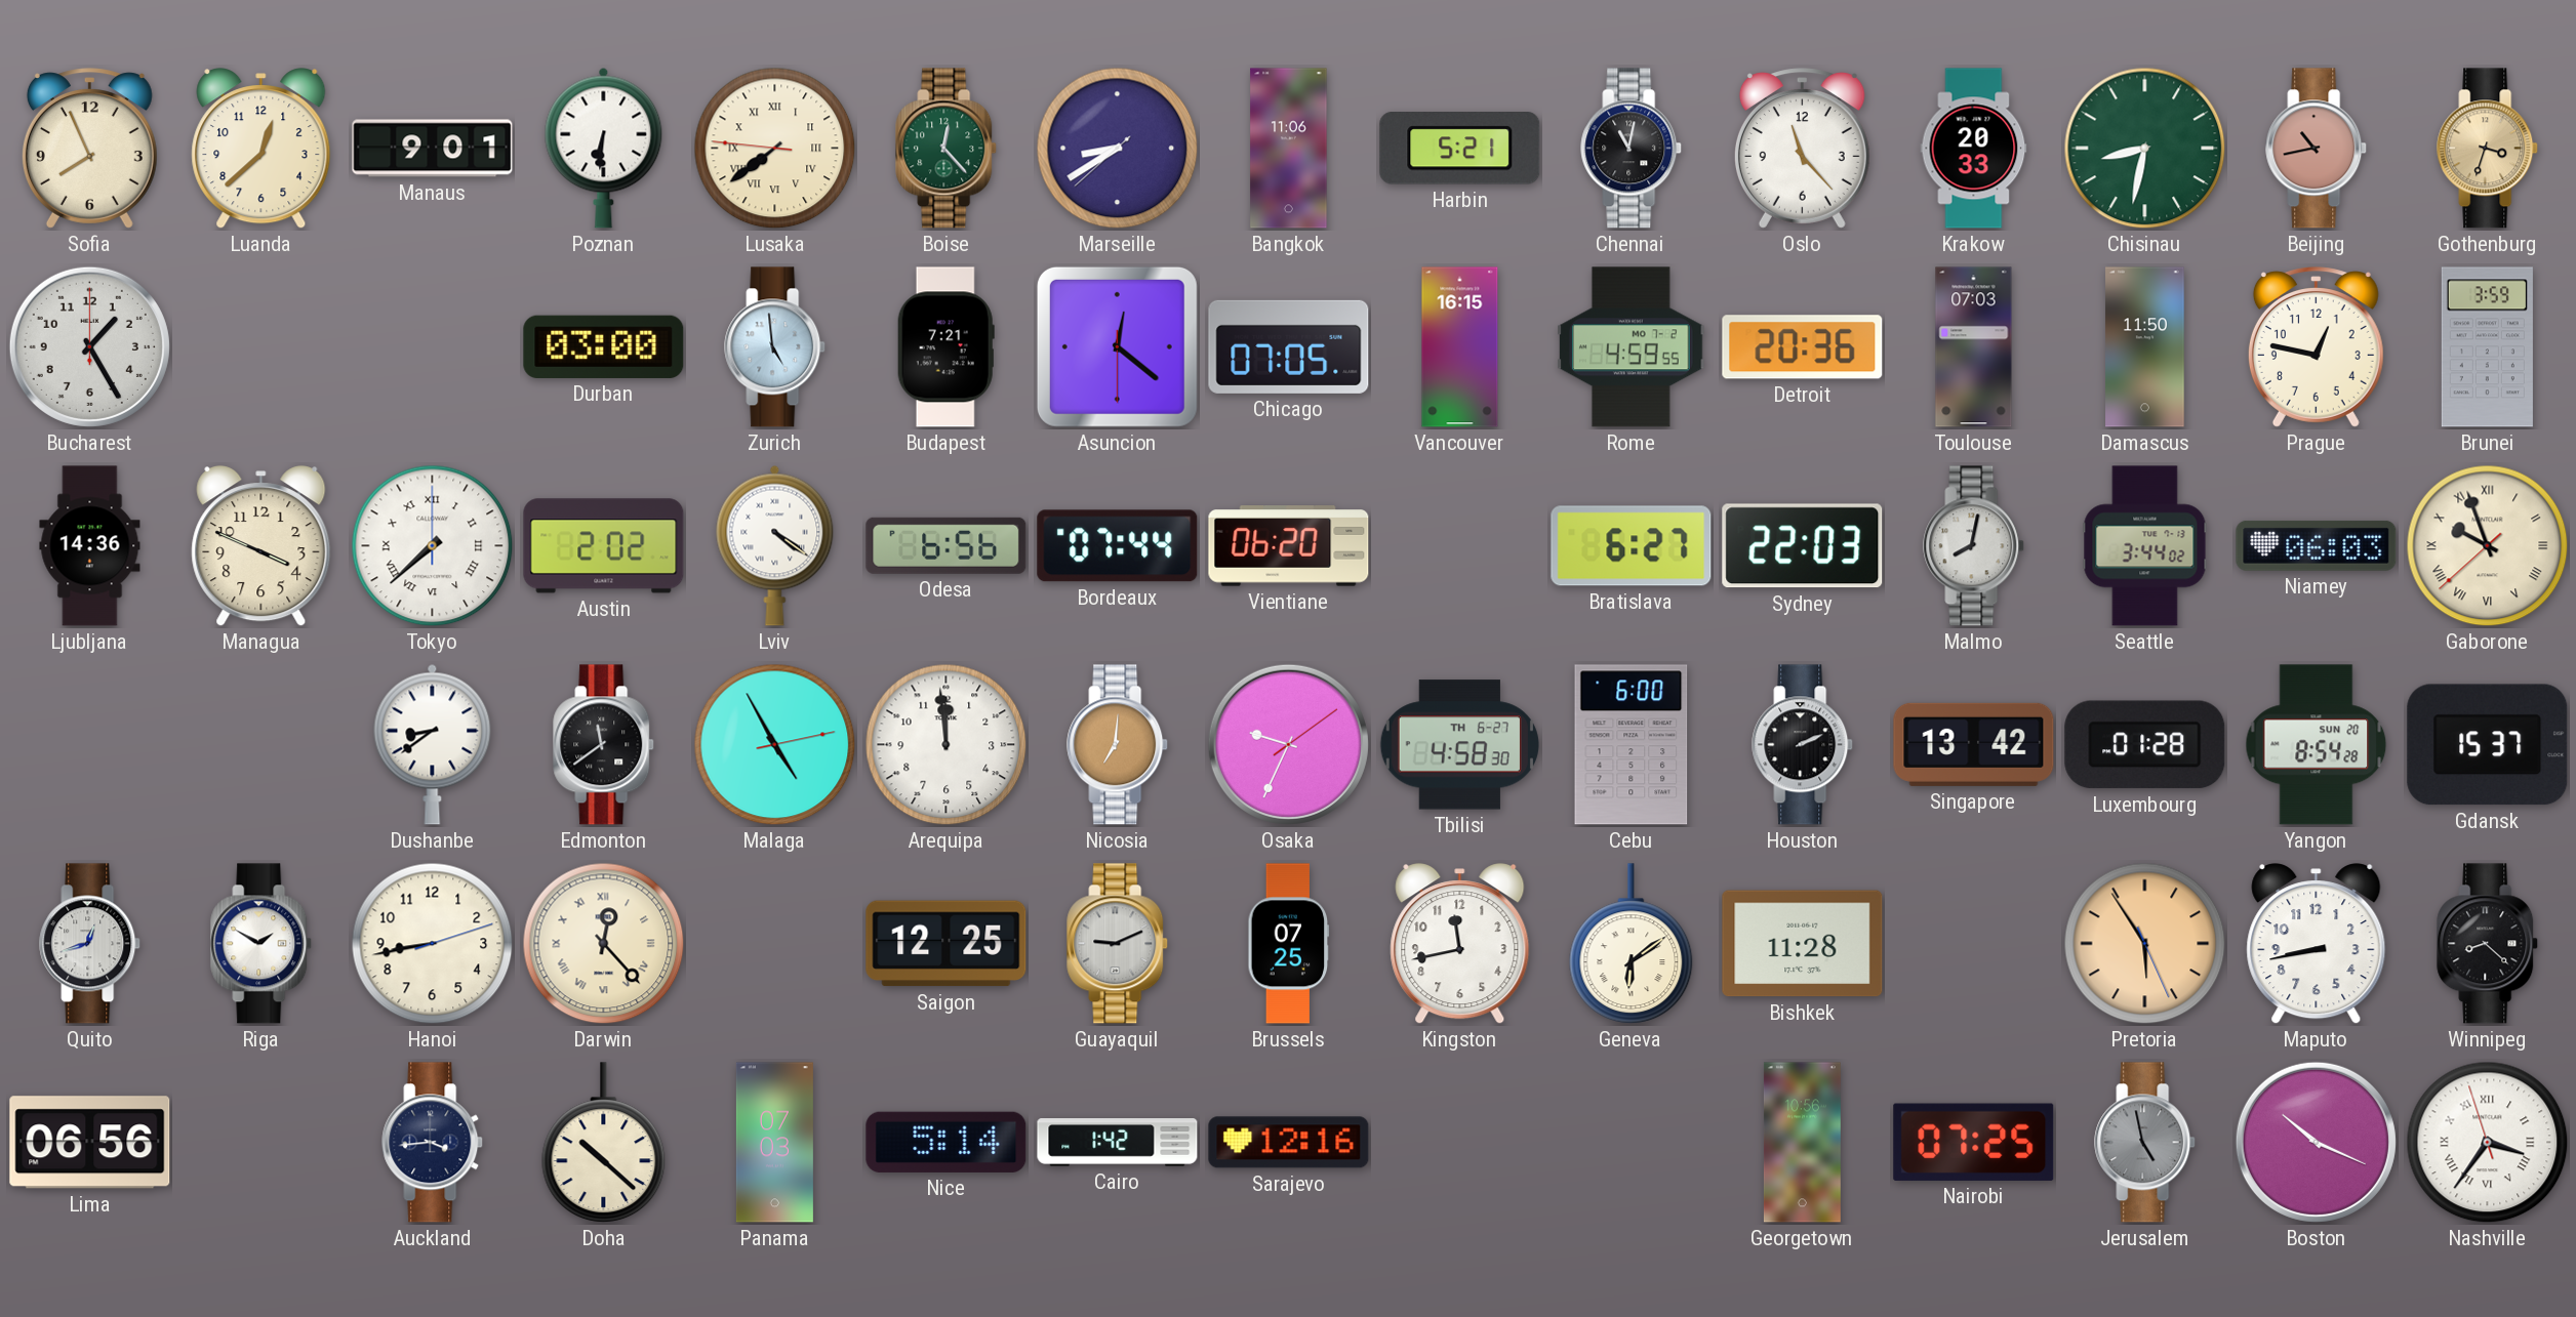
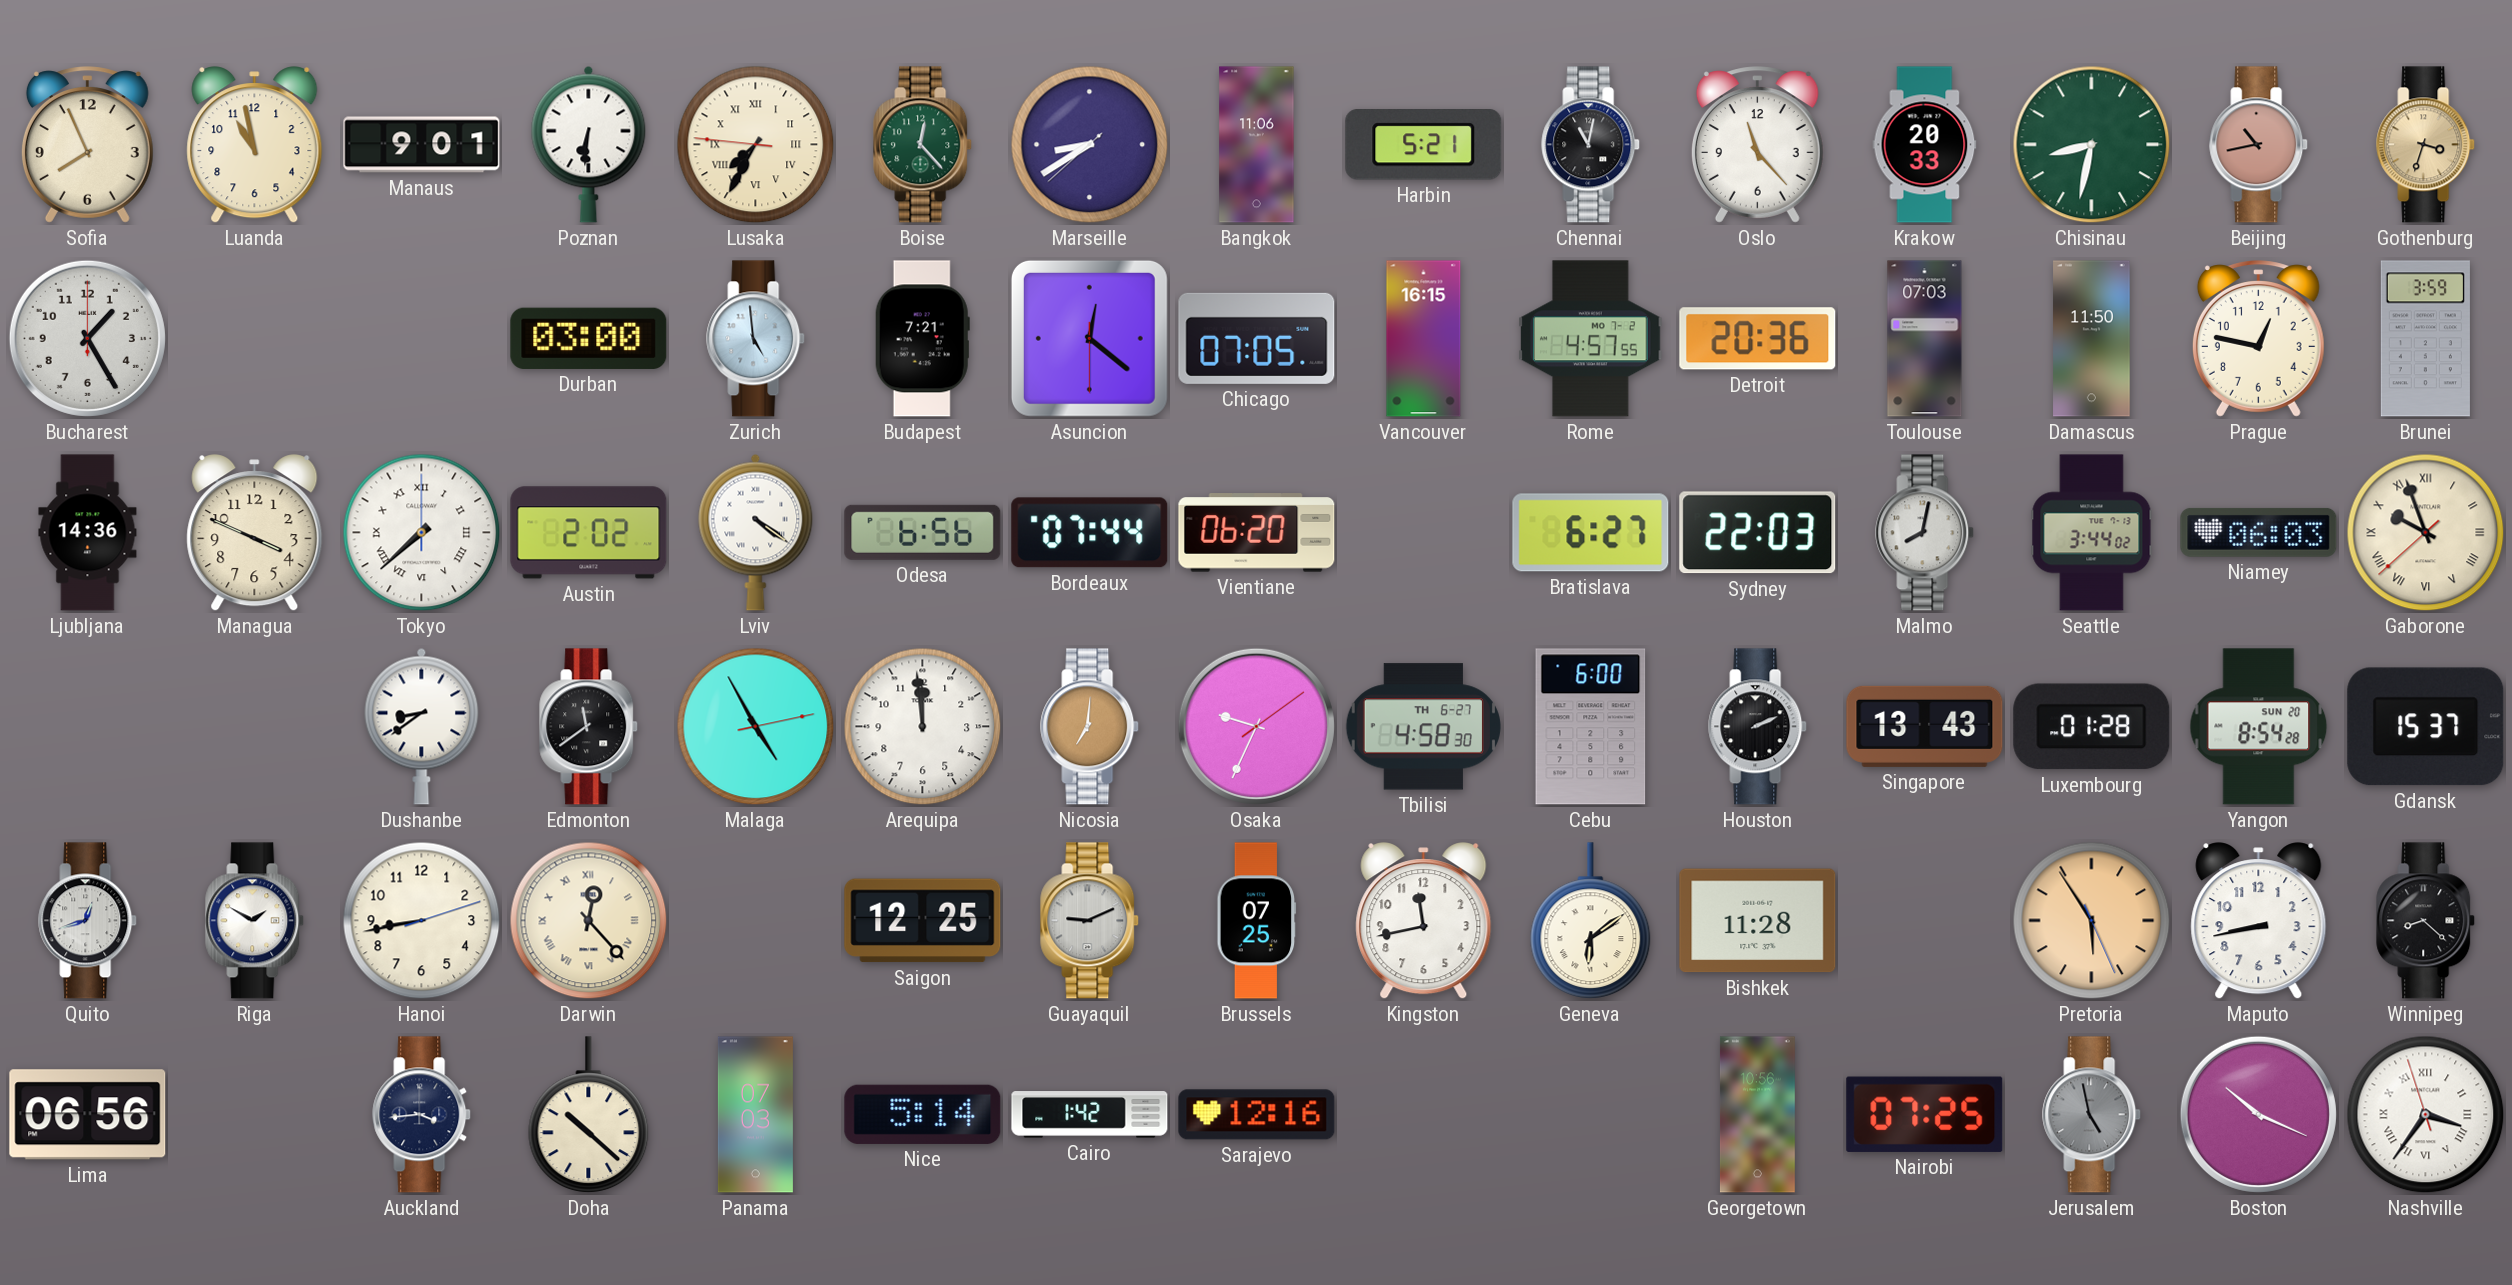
Luanda: 12:38 -> 10:58
Lusaka: 7:38 -> 7:34
Rome: 4:59 -> 4:57
Singapore: 13:42 -> 13:43
